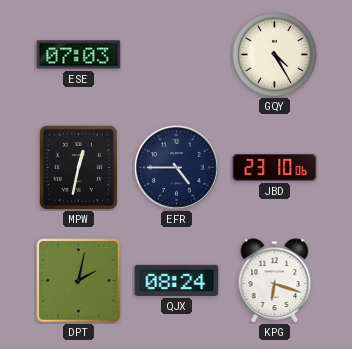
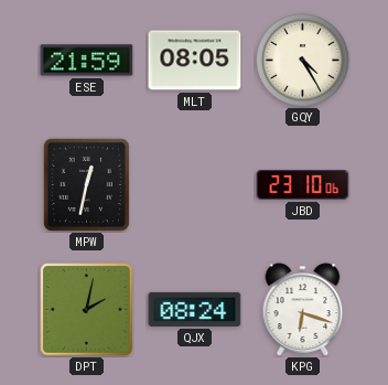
ESE: 07:03 -> 21:59
MLT: none -> 08:05
EFR: 4:45 -> none
